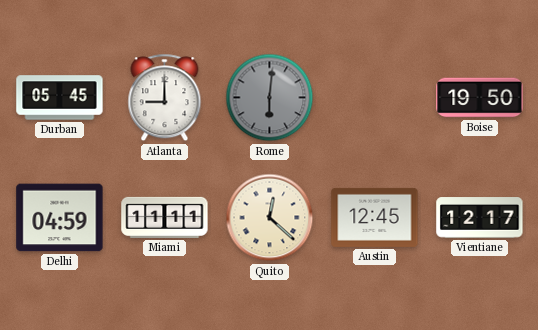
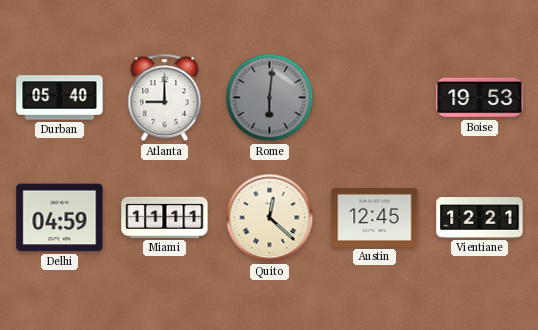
Durban: 05:45 -> 05:40
Boise: 19:50 -> 19:53
Vientiane: 12:17 -> 12:21
